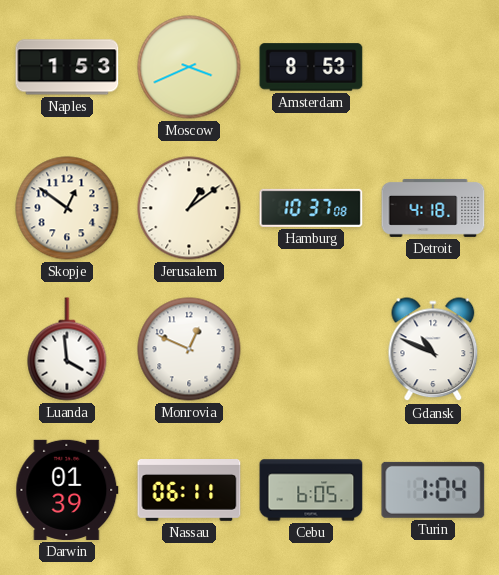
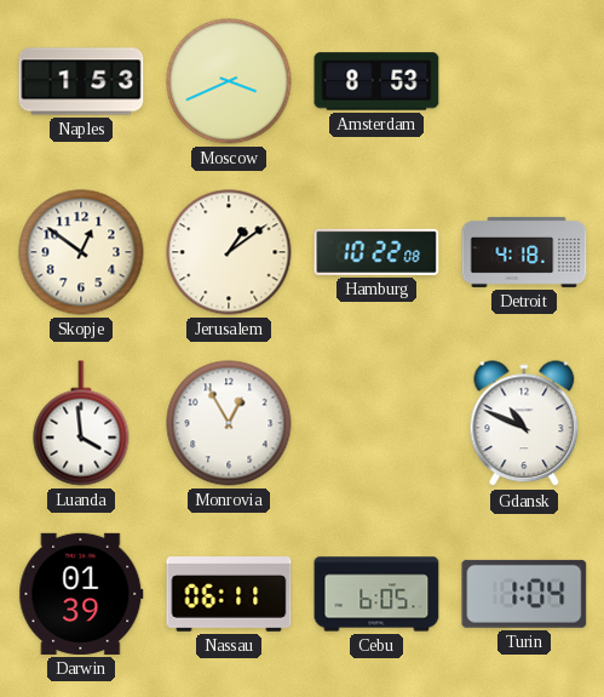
Hamburg: 10:37 -> 10:22
Monrovia: 12:49 -> 12:55
